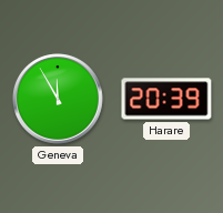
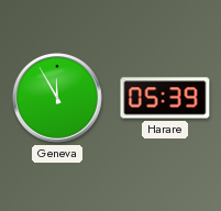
Harare: 20:39 -> 05:39
